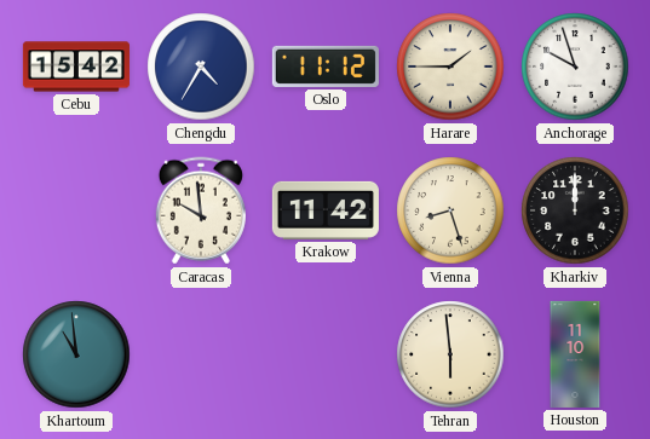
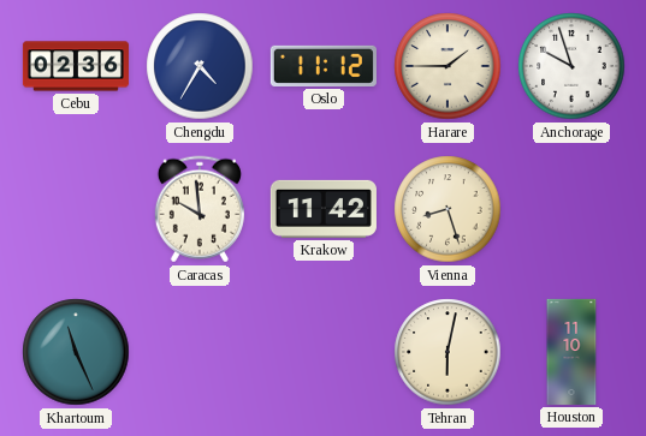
Cebu: 15:42 -> 02:36
Kharkiv: 12:00 -> none
Khartoum: 10:59 -> 11:26
Tehran: 5:59 -> 6:02
